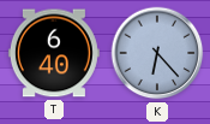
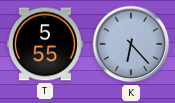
T: 6:40 -> 5:55
